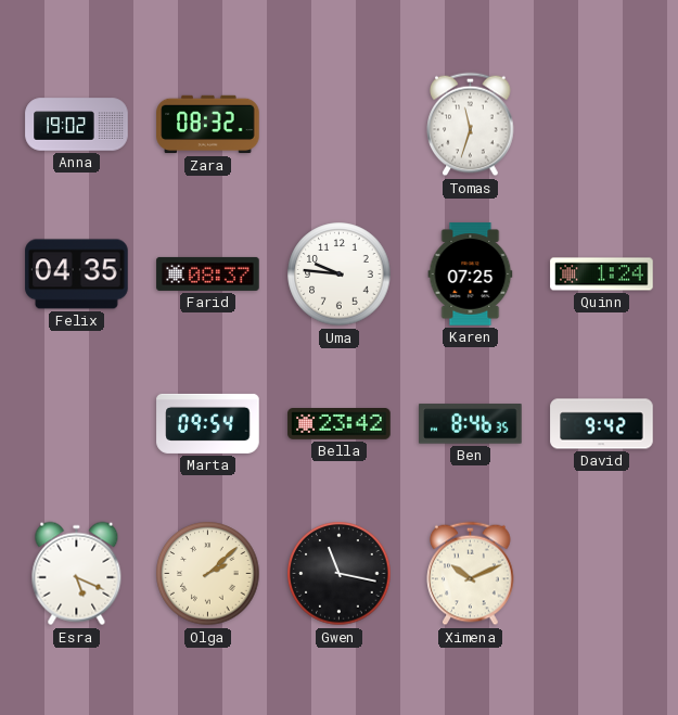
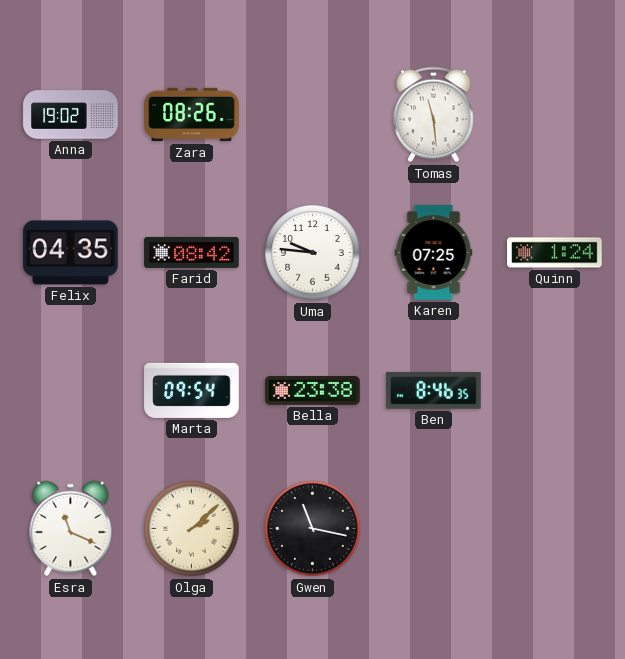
Zara: 08:32 -> 08:26
Tomas: 11:33 -> 11:29
Farid: 08:37 -> 08:42
Bella: 23:42 -> 23:38
David: 9:42 -> none
Esra: 5:19 -> 11:19
Ximena: 10:11 -> none
